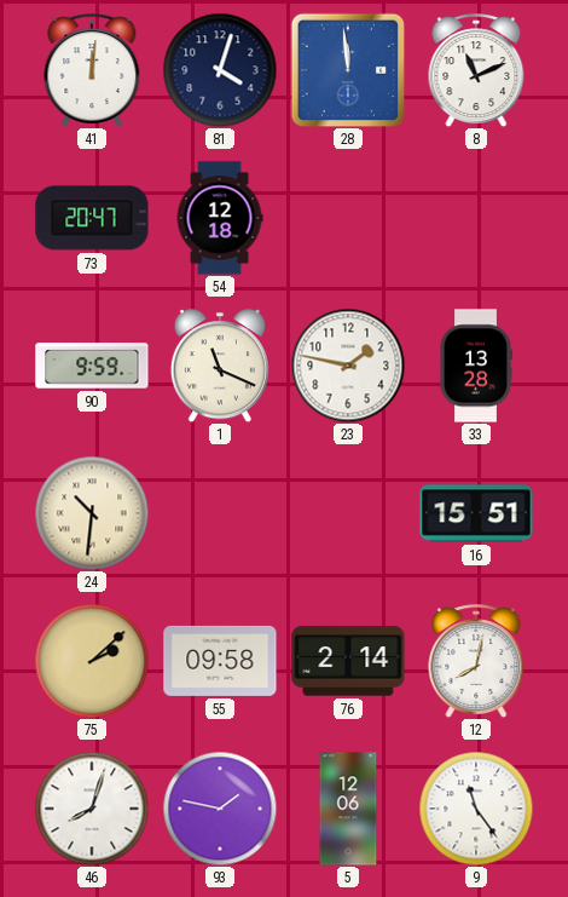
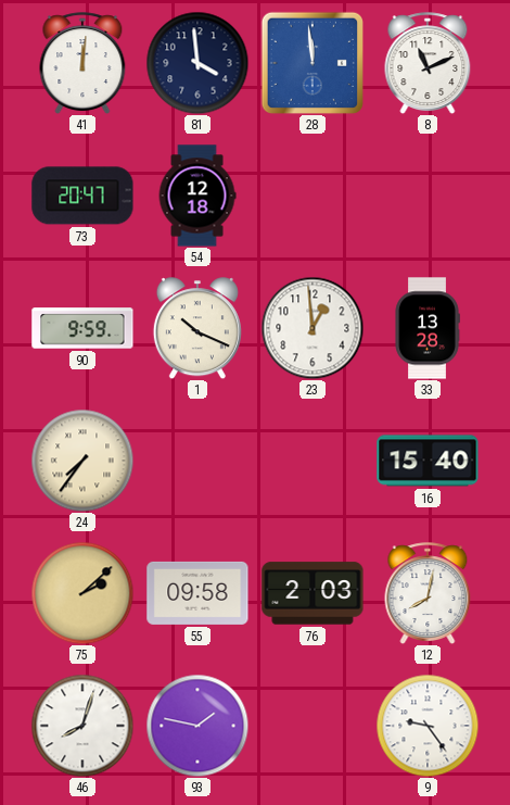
81: 4:03 -> 3:59
1: 11:19 -> 10:19
23: 1:47 -> 12:59
24: 10:31 -> 7:36
16: 15:51 -> 15:40
76: 2:14 -> 2:03
5: 12:06 -> none
9: 11:24 -> 9:24
